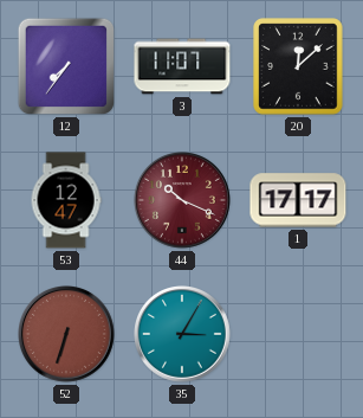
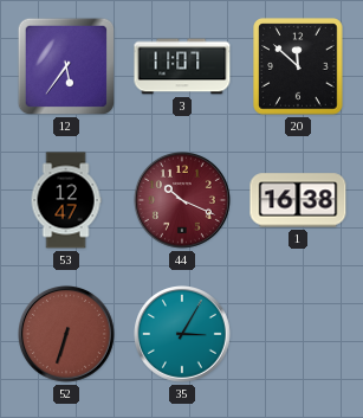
12: 7:36 -> 5:36
20: 12:08 -> 11:52
1: 17:17 -> 16:38
